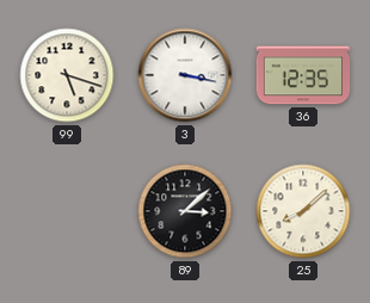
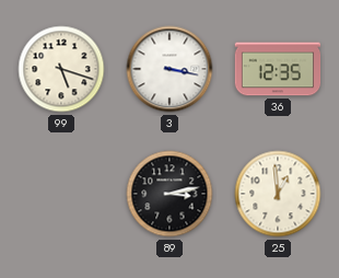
89: 3:08 -> 3:13
25: 8:08 -> 12:59
